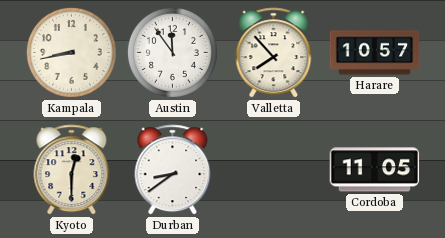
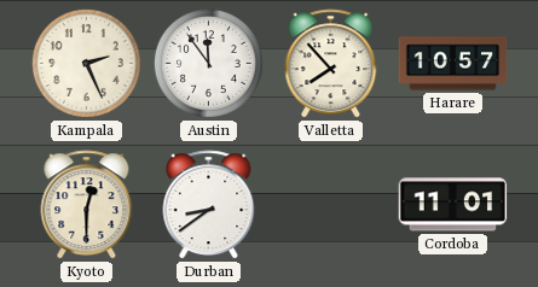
Kampala: 8:43 -> 2:26
Cordoba: 11:05 -> 11:01
